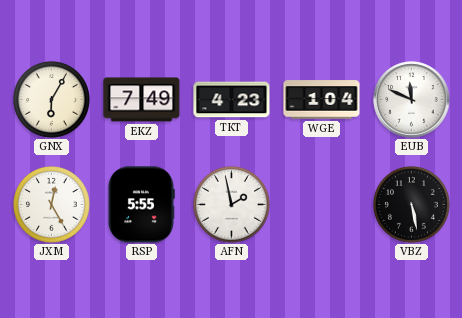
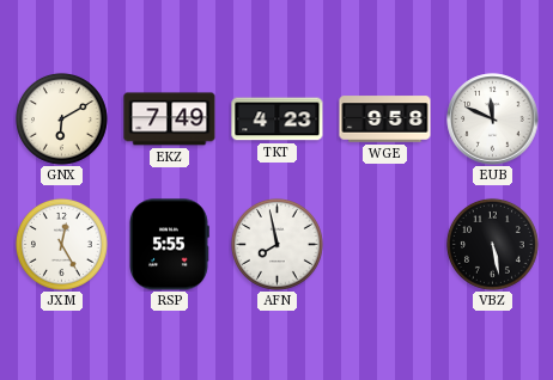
GNX: 6:05 -> 6:10
WGE: 1:04 -> 9:58
AFN: 1:58 -> 7:58
